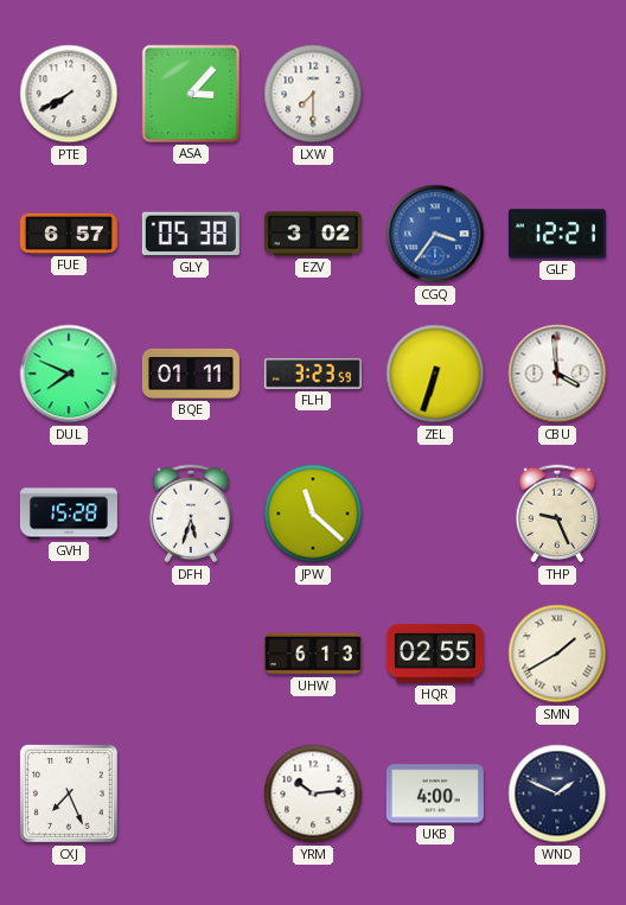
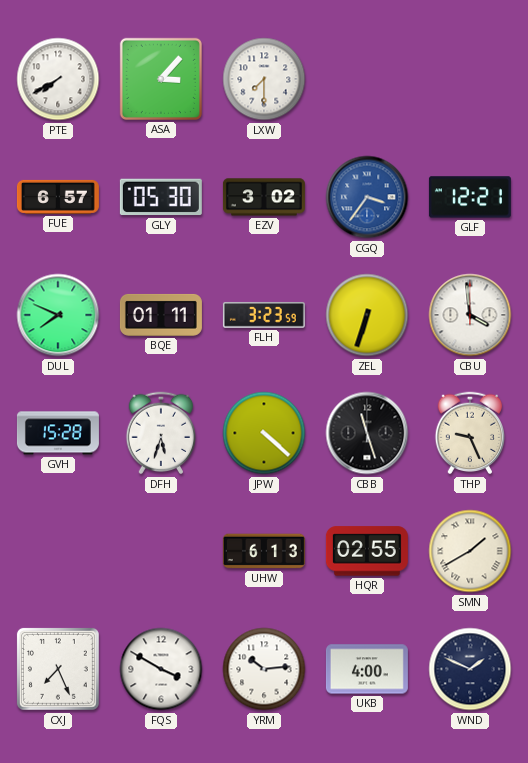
GLY: 05:38 -> 05:30
JPW: 11:22 -> 4:22
CBB: none -> 11:27
FQS: none -> 3:50
